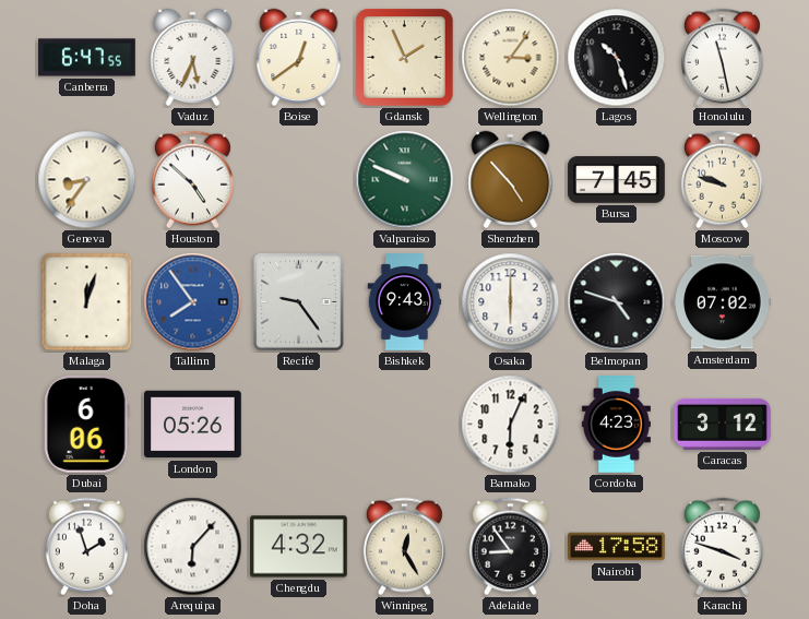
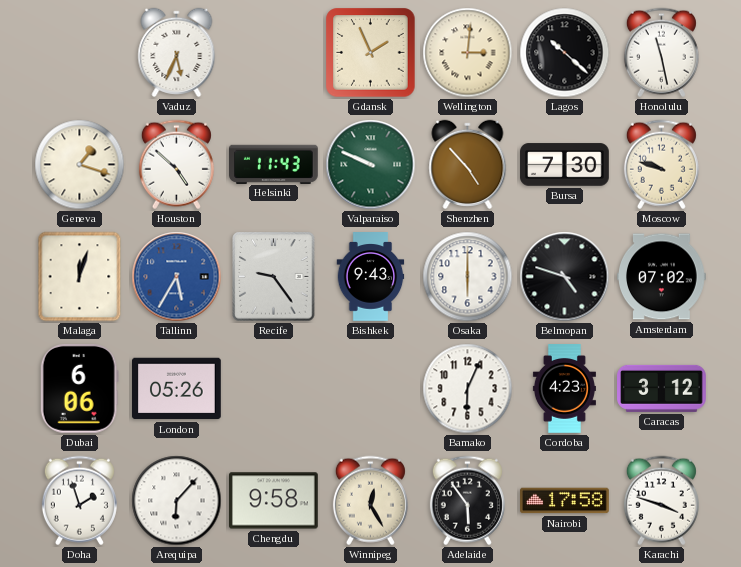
Canberra: 6:47 -> none
Boise: 12:39 -> none
Wellington: 3:06 -> 3:01
Lagos: 10:27 -> 10:22
Geneva: 8:36 -> 1:18
Helsinki: none -> 11:43
Bursa: 7:45 -> 7:30
Tallinn: 7:54 -> 5:35
Chengdu: 4:32 -> 9:58
Adelaide: 8:54 -> 5:54
